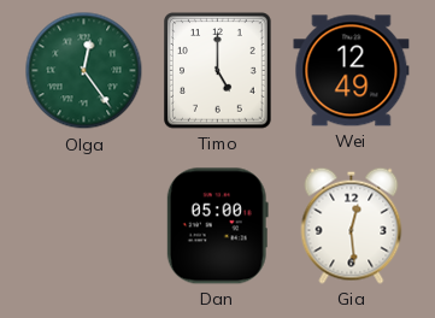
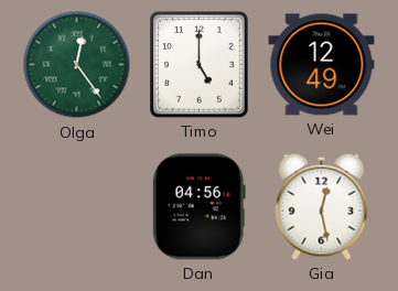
Dan: 05:00 -> 04:56
Gia: 12:29 -> 12:28
